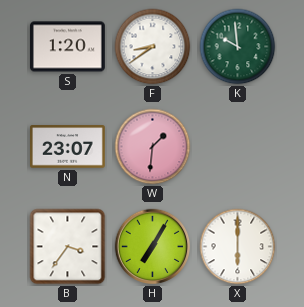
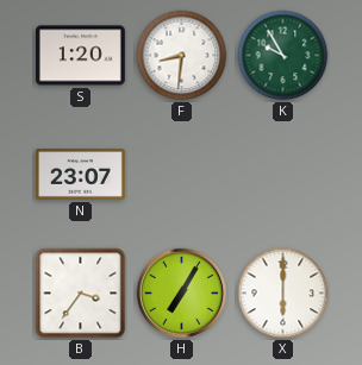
F: 8:39 -> 8:31
K: 9:59 -> 9:55
W: 1:31 -> none
